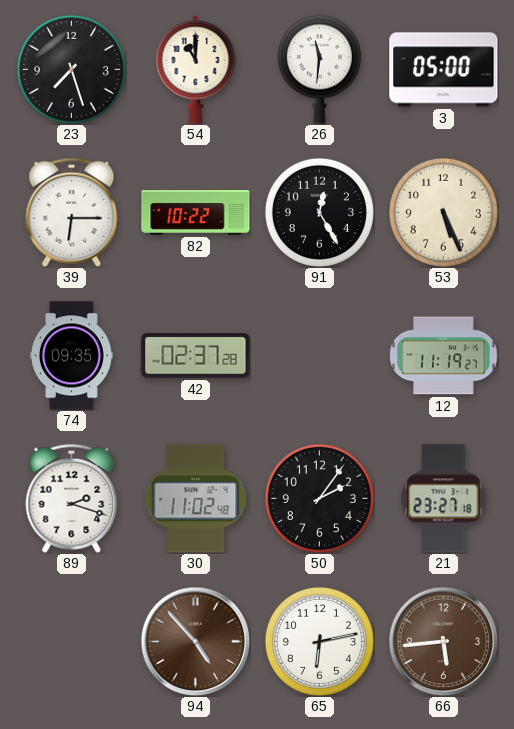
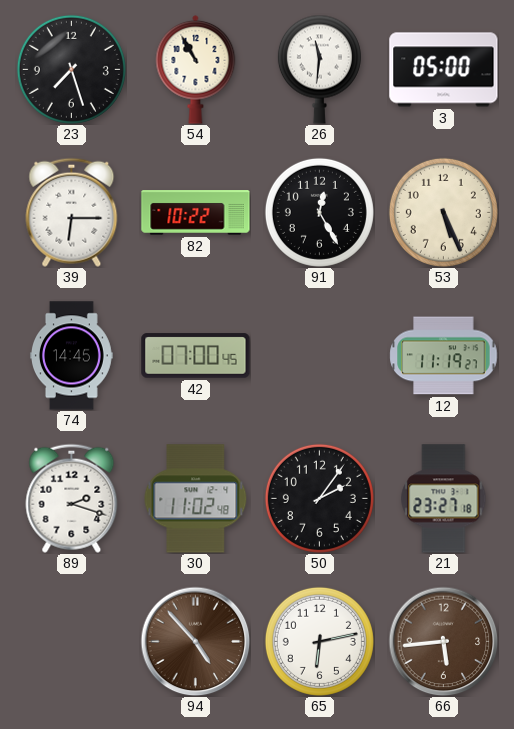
54: 11:00 -> 10:55
74: 09:35 -> 14:45
42: 02:37 -> 07:00
